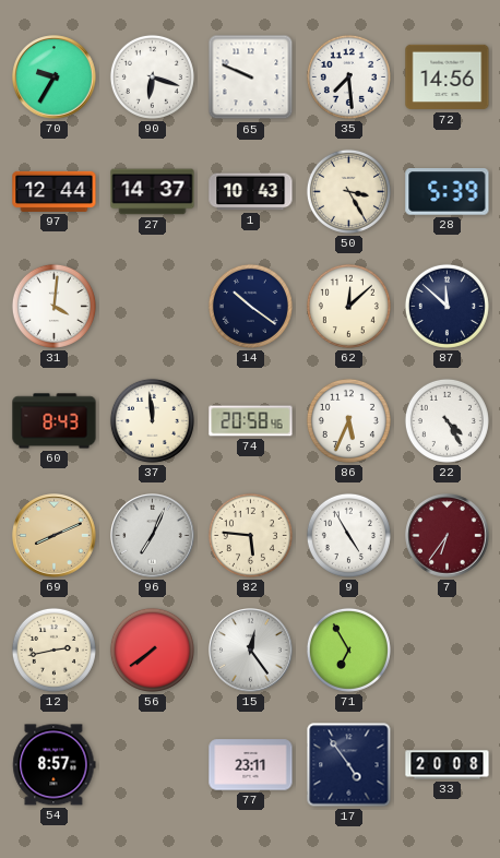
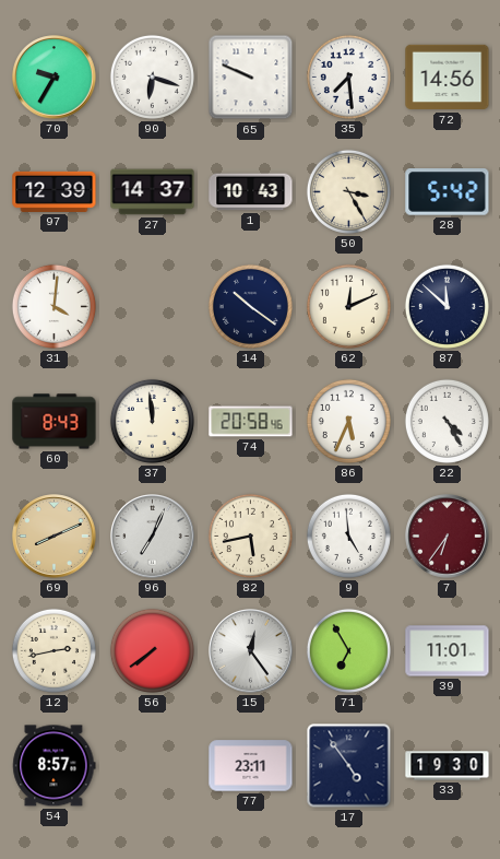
97: 12:44 -> 12:39
28: 5:39 -> 5:42
62: 12:08 -> 12:11
82: 5:46 -> 5:43
9: 4:55 -> 4:59
39: none -> 11:01
33: 20:08 -> 19:30
